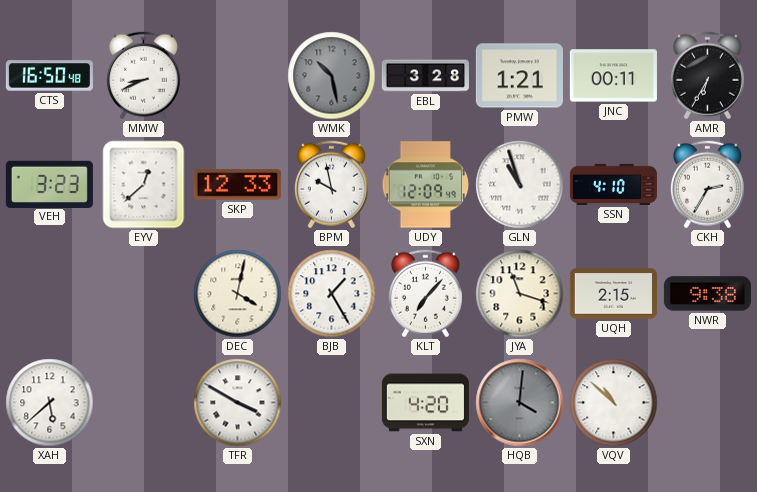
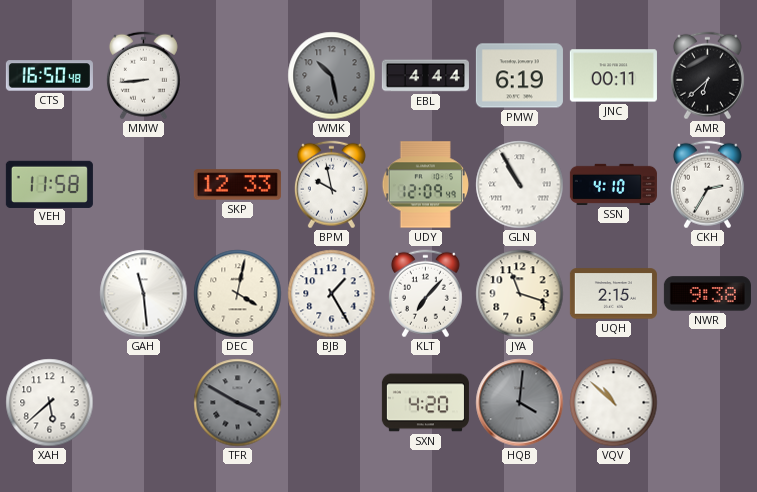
MMW: 8:41 -> 8:44
EBL: 3:28 -> 4:44
PMW: 1:21 -> 6:19
AMR: 6:35 -> 6:38
VEH: 3:23 -> 11:58
EYV: 12:38 -> none
GLN: 10:57 -> 10:55
GAH: none -> 11:29
TFR dial: white -> grey
